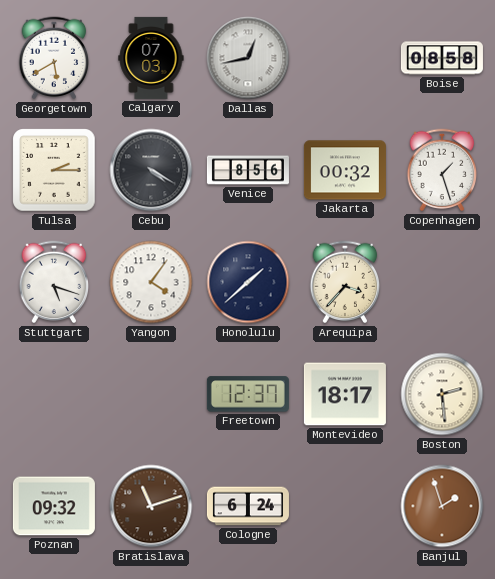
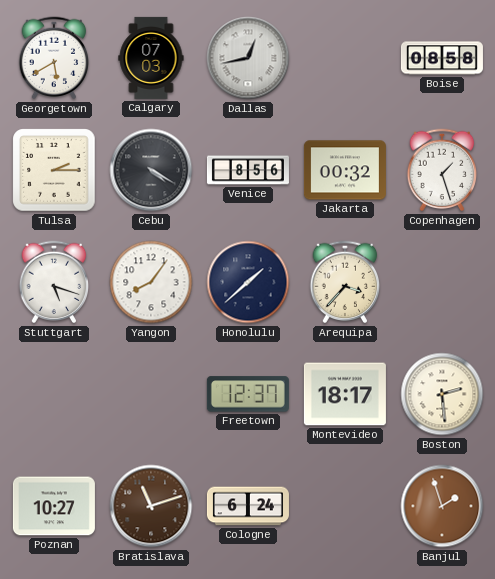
Yangon: 4:06 -> 8:06
Poznan: 09:32 -> 10:27
